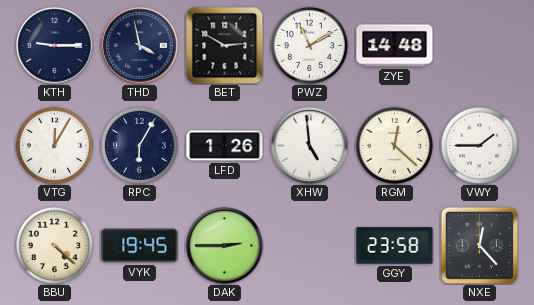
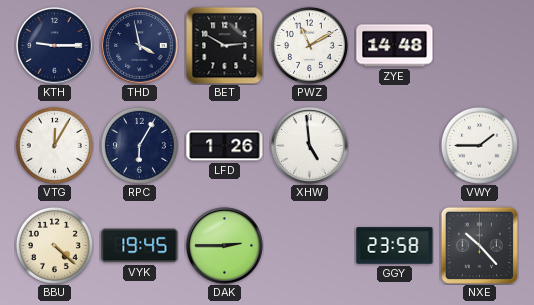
RGM: 12:22 -> none
NXE: 12:23 -> 10:23
